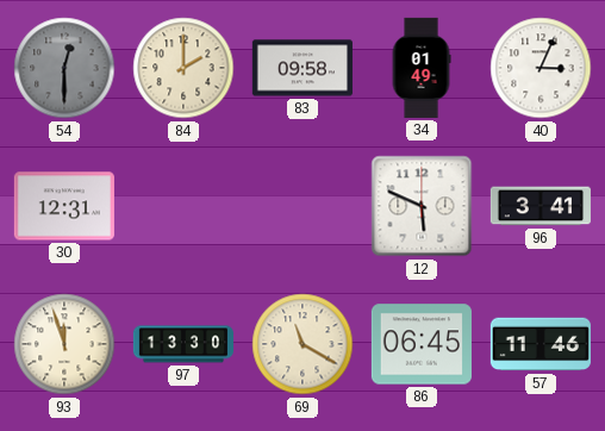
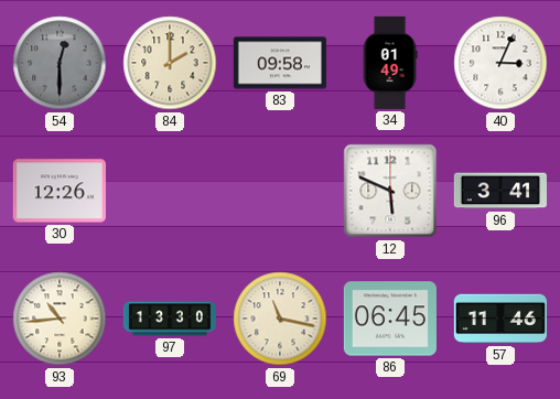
30: 12:31 -> 12:26
93: 11:57 -> 10:44
69: 11:20 -> 11:17
